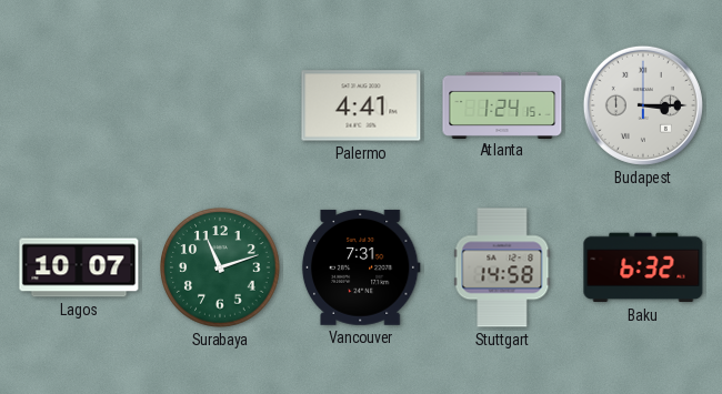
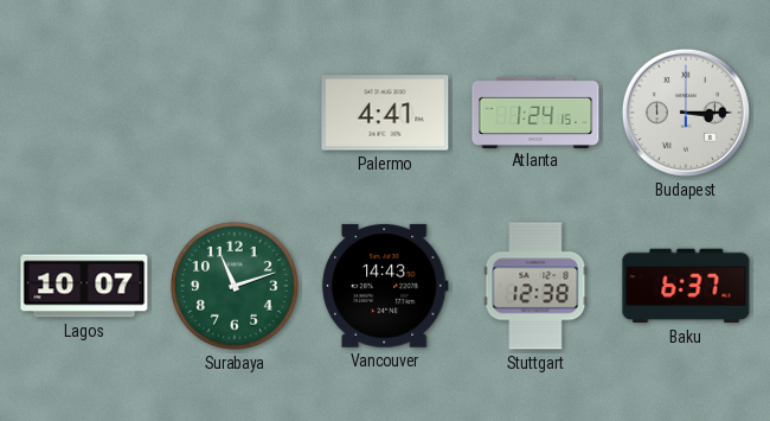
Vancouver: 7:31 -> 14:43
Stuttgart: 14:58 -> 12:38
Baku: 6:32 -> 6:37
